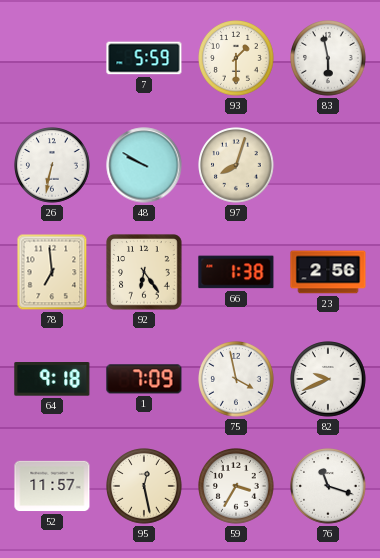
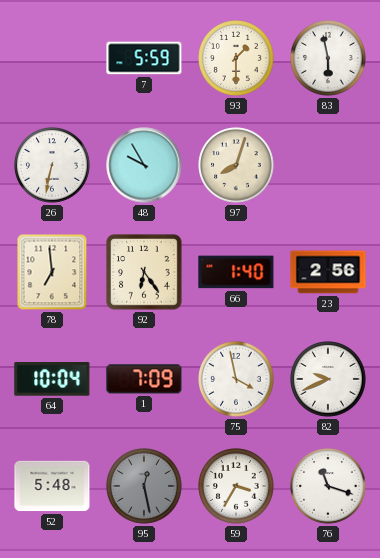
48: 9:50 -> 9:55
66: 1:38 -> 1:40
64: 9:18 -> 10:04
52: 11:57 -> 5:48
95 dial: cream -> grey
